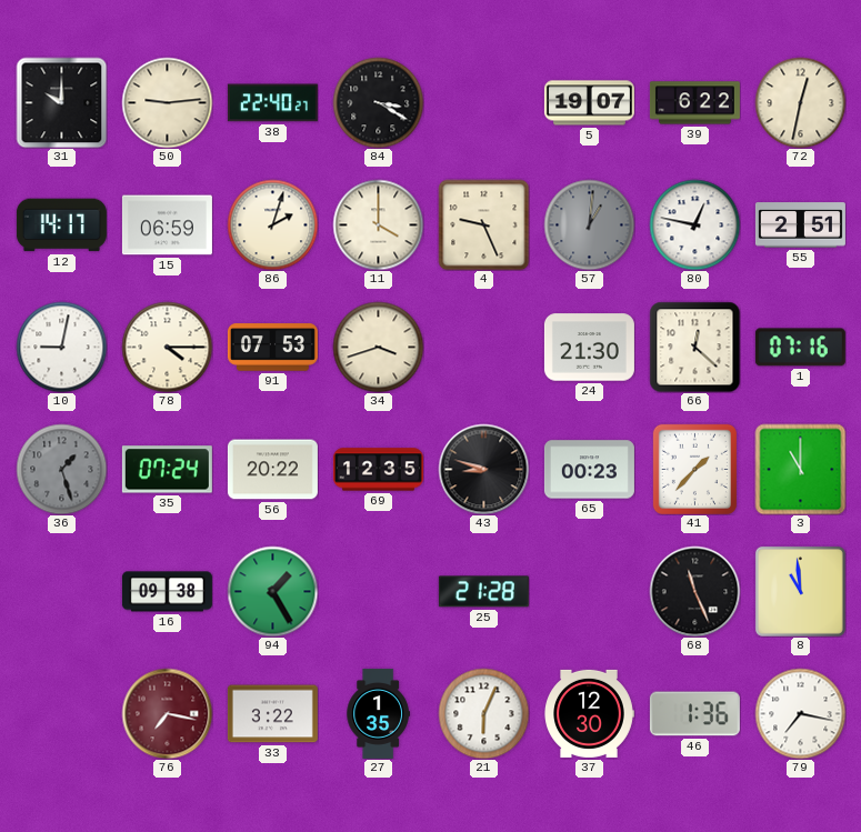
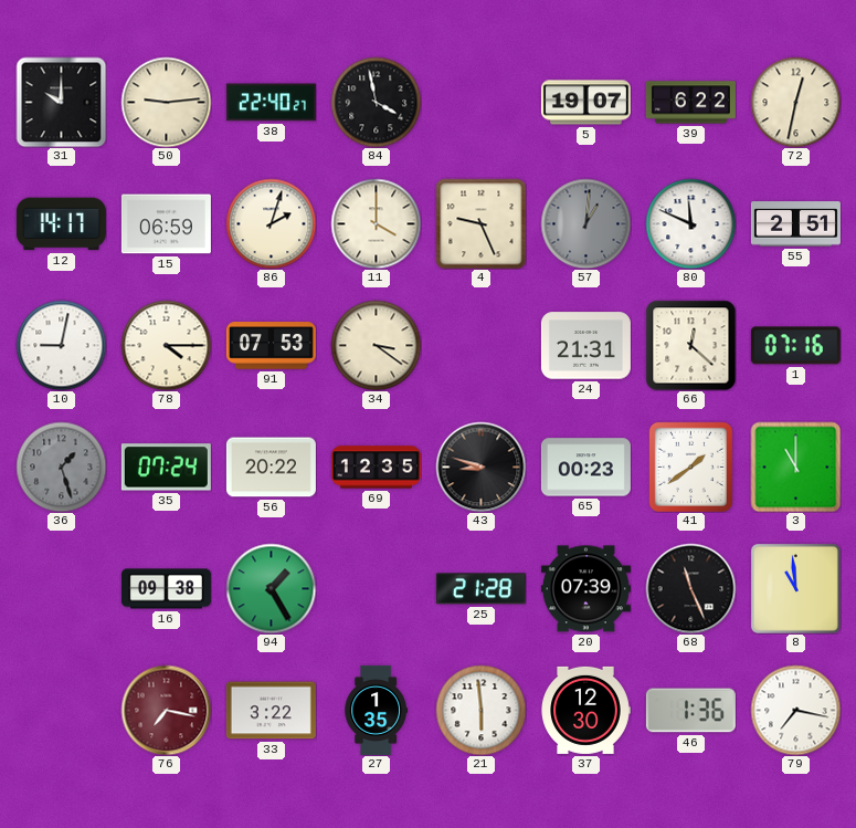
84: 3:20 -> 3:58
80: 12:47 -> 11:49
34: 3:42 -> 3:21
24: 21:30 -> 21:31
41: 1:37 -> 1:39
20: none -> 07:39
21: 6:04 -> 5:59
